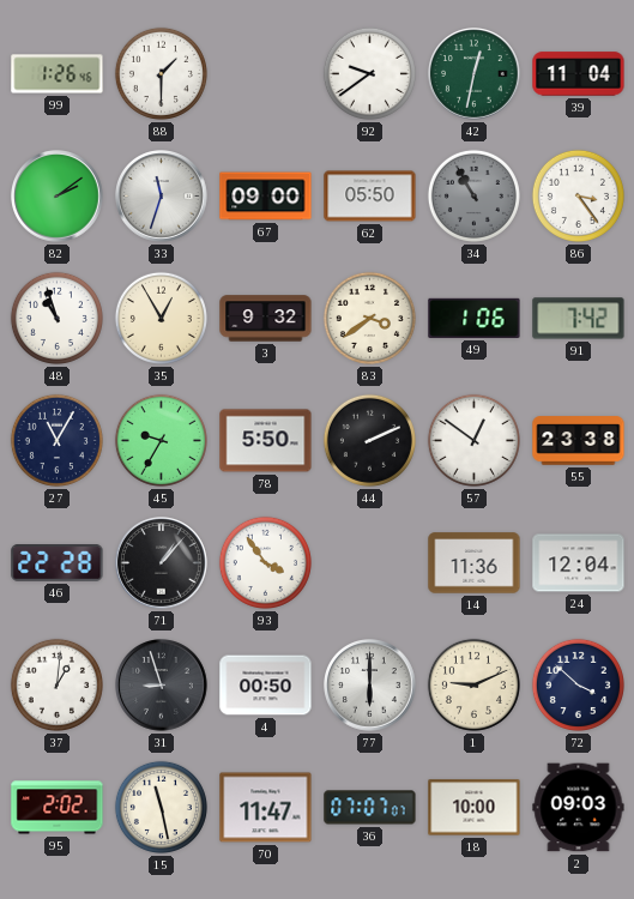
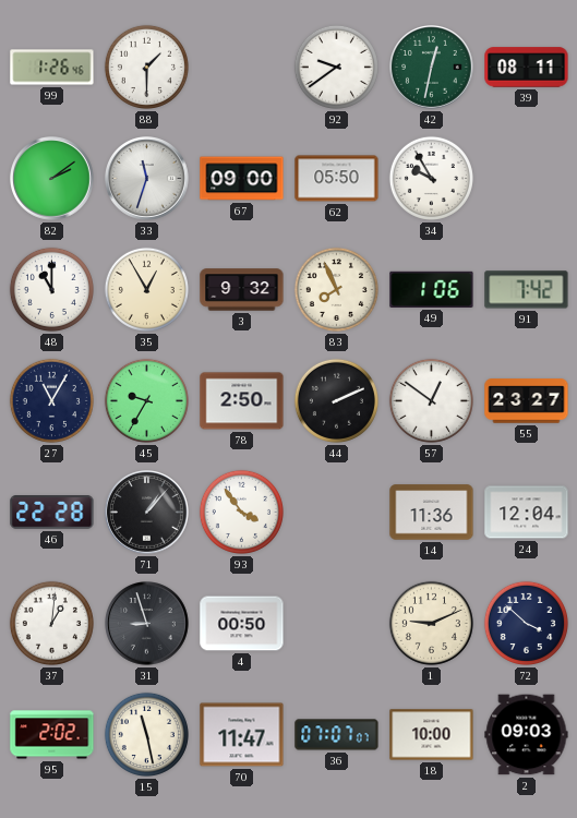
39: 11:04 -> 08:11
34: 10:55 -> 9:55
34 dial: grey -> white
86: 3:24 -> none
48: 10:57 -> 11:00
83: 3:39 -> 7:56
78: 5:50 -> 2:50
55: 23:38 -> 23:27
77: 6:00 -> none
